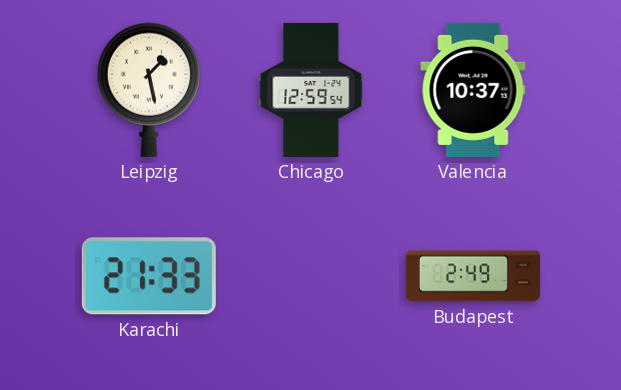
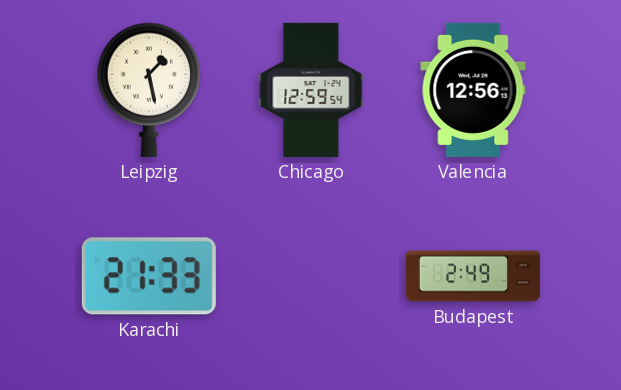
Valencia: 10:37 -> 12:56
